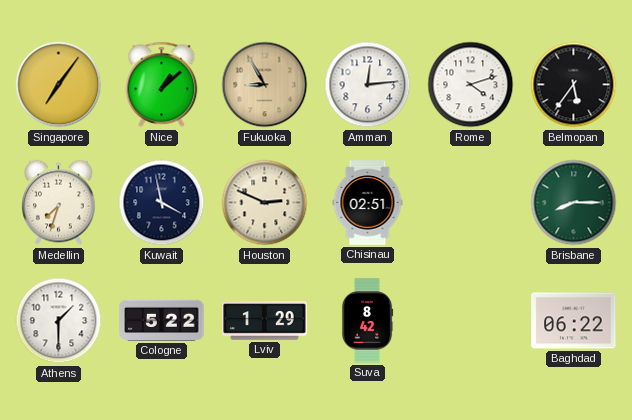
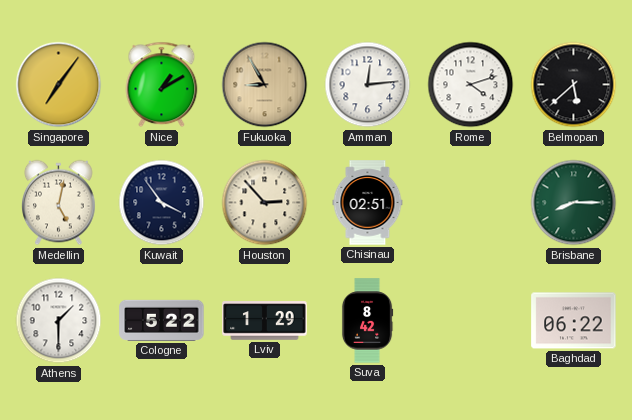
Nice: 1:08 -> 1:10
Belmopan: 5:36 -> 5:38
Medellin: 7:33 -> 5:02
Kuwait: 3:58 -> 3:54
Houston: 2:49 -> 2:53
